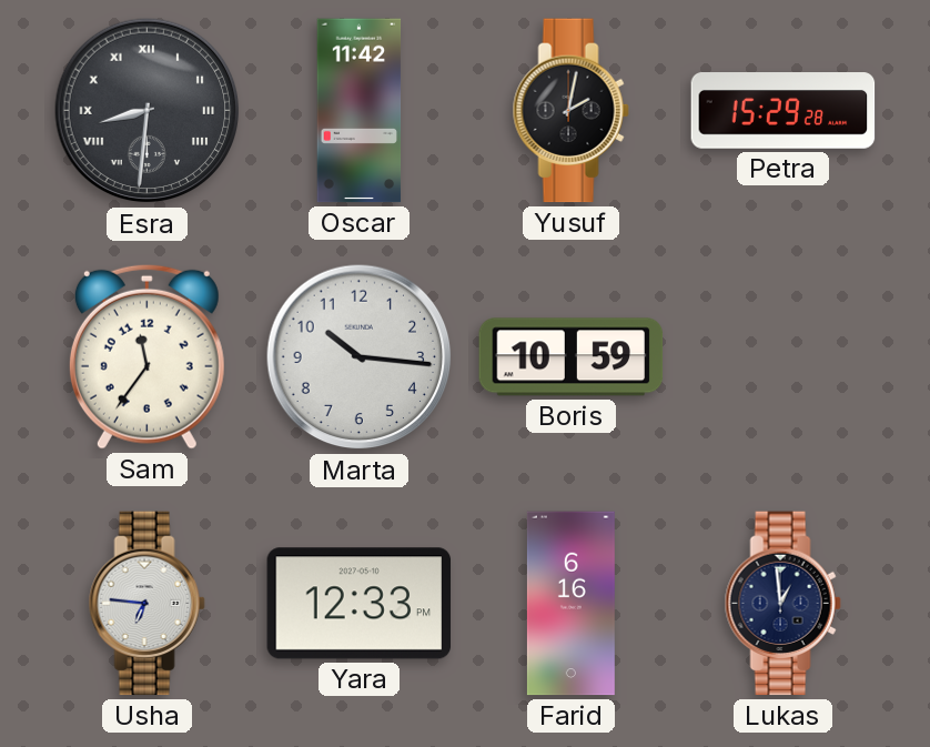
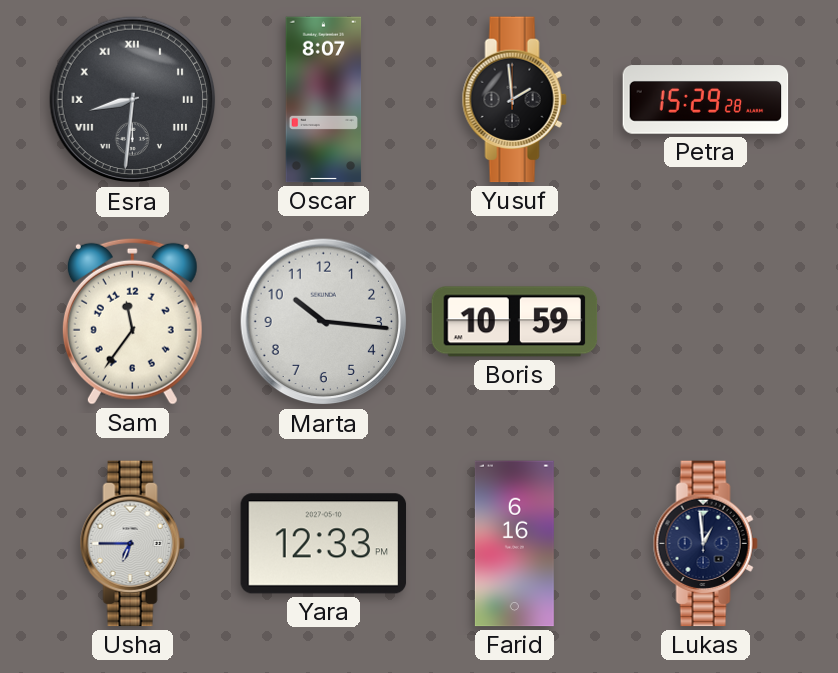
Oscar: 11:42 -> 8:07
Yusuf: 2:02 -> 1:59
Usha: 6:46 -> 6:45
